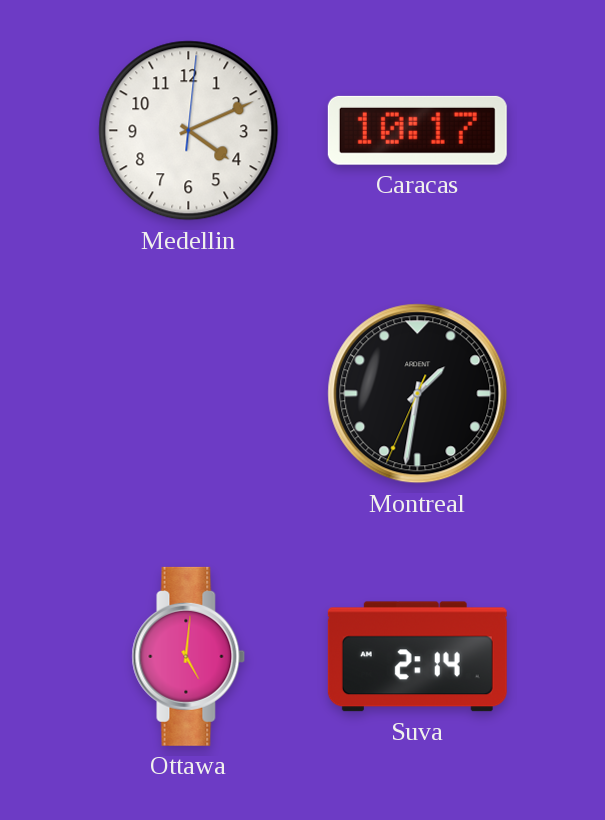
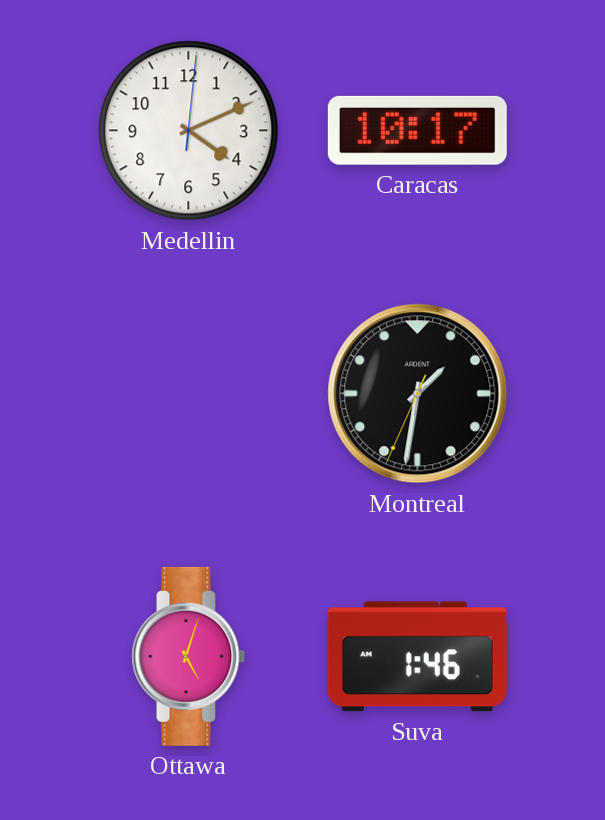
Ottawa: 5:01 -> 5:03
Suva: 2:14 -> 1:46
